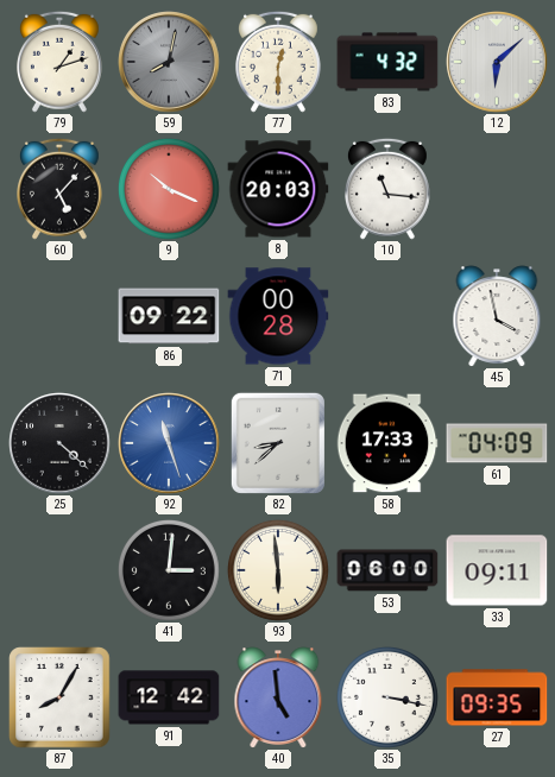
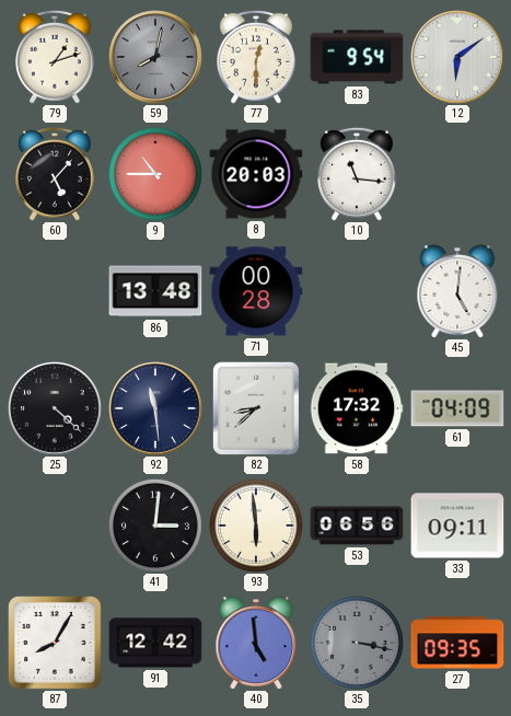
83: 4:32 -> 9:54
12: 6:08 -> 6:09
9: 10:19 -> 10:45
86: 09:22 -> 13:48
45: 3:58 -> 5:01
92: 11:27 -> 11:29
92 dial: blue -> navy
58: 17:33 -> 17:32
53: 06:00 -> 06:56
35 dial: white -> grey
